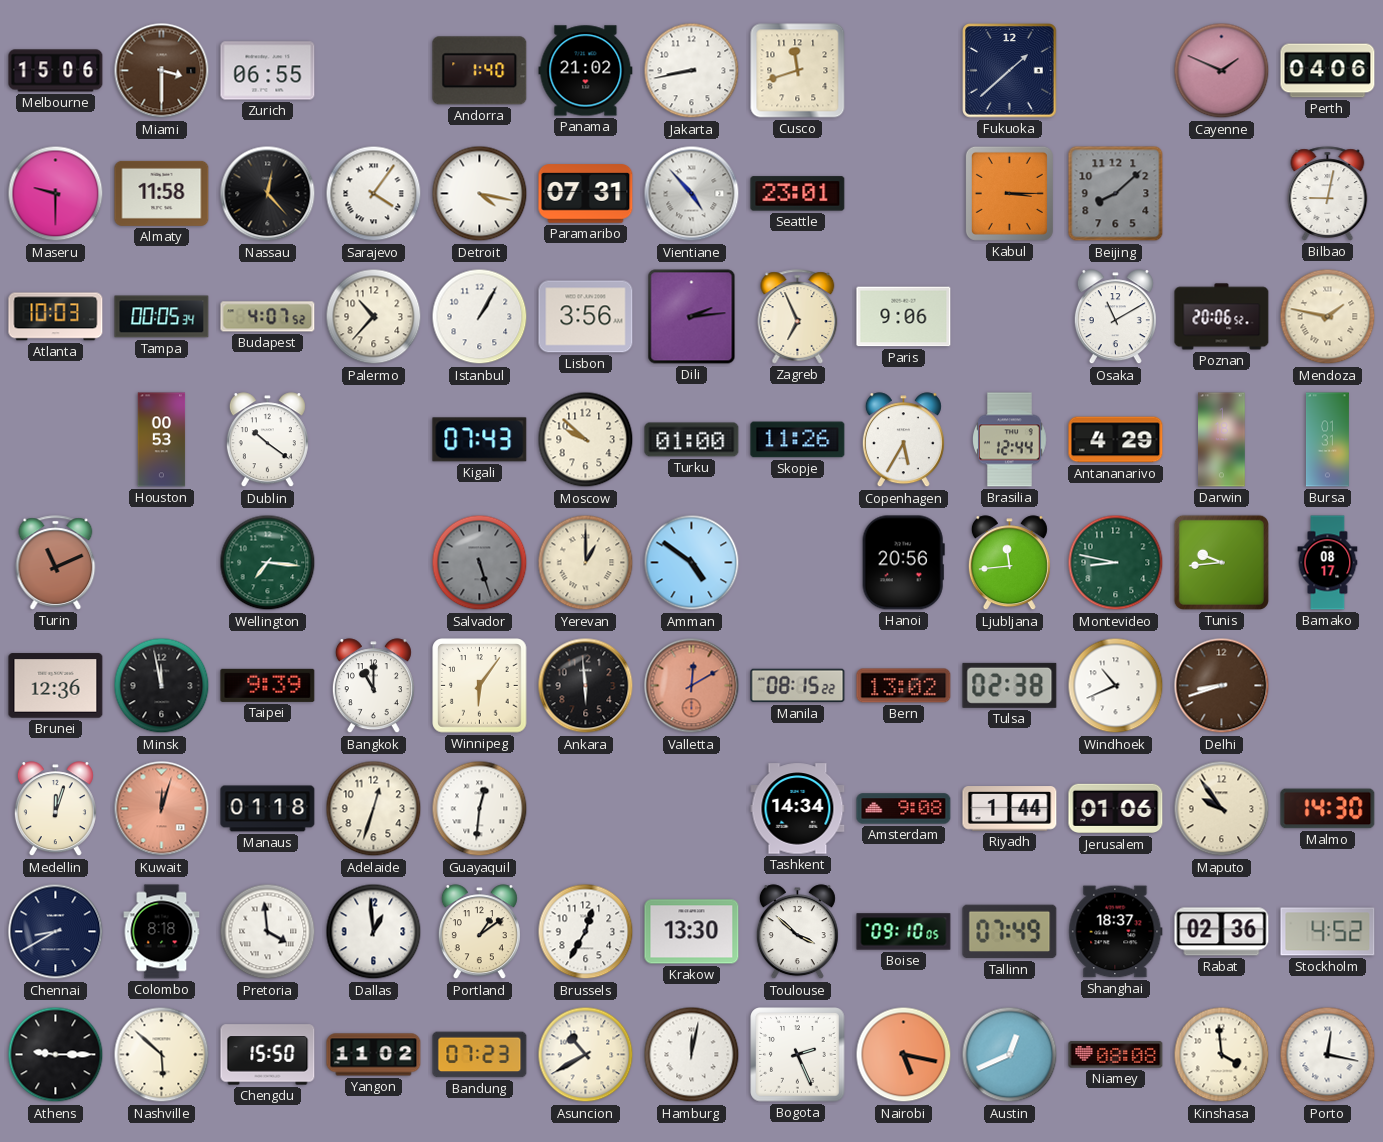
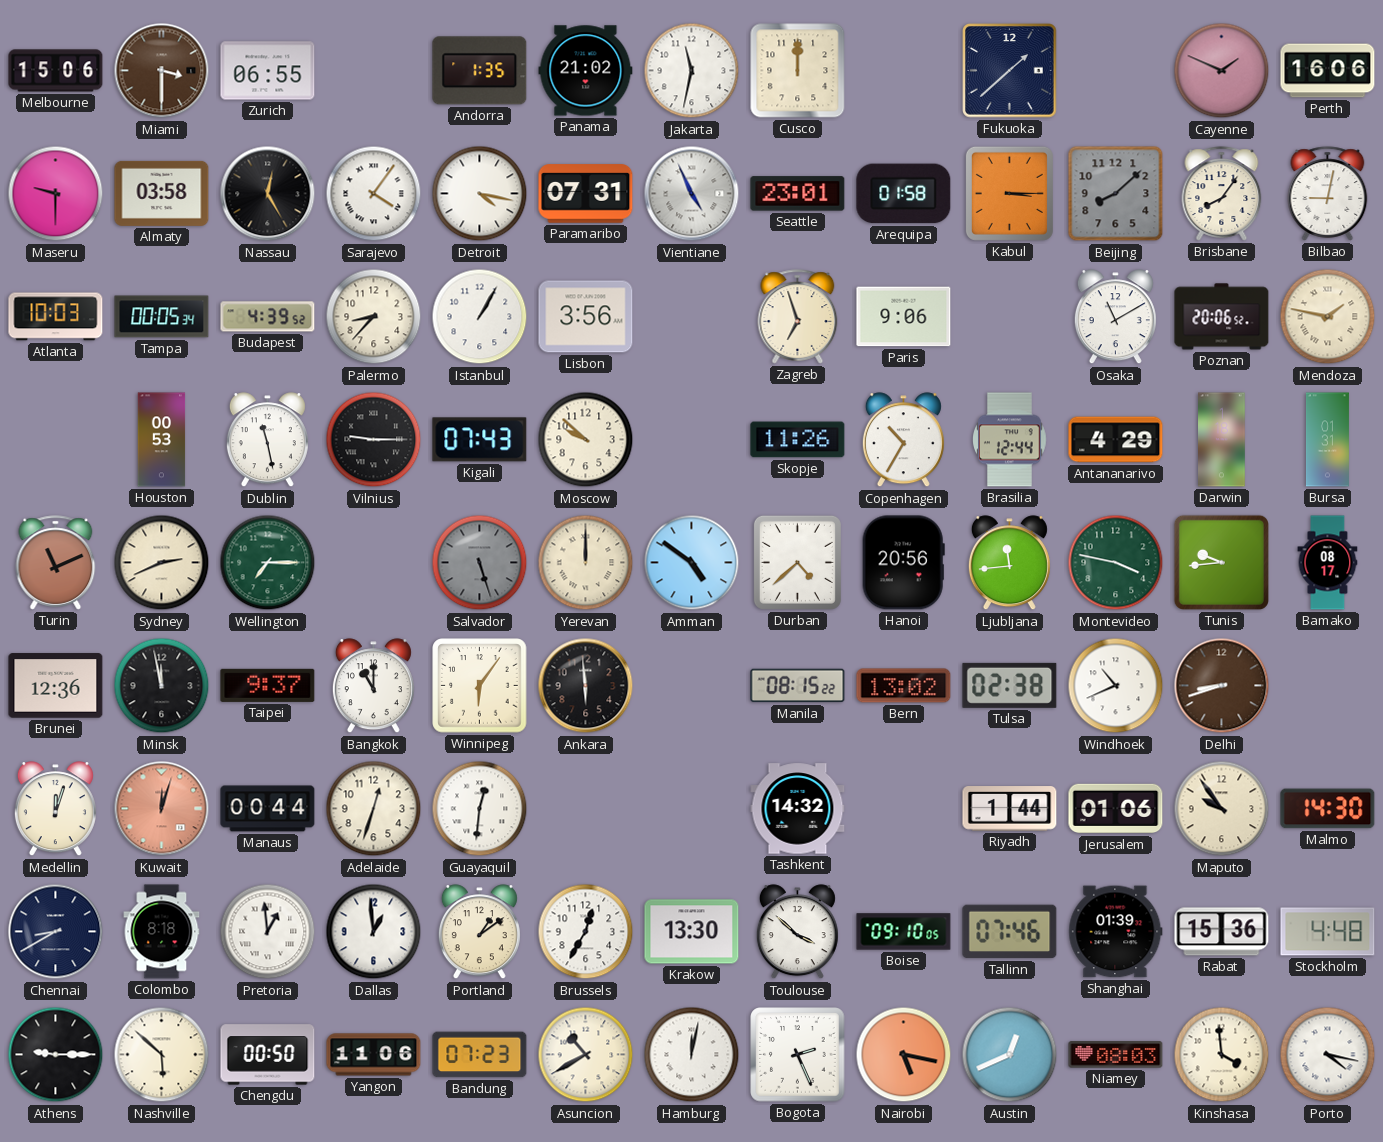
Andorra: 1:40 -> 1:35
Jakarta: 8:43 -> 11:32
Cusco: 11:42 -> 12:00
Perth: 04:06 -> 16:06
Almaty: 11:58 -> 03:58
Nassau: 12:23 -> 12:25
Vientiane: 4:53 -> 4:56
Arequipa: none -> 01:58
Brisbane: none -> 8:06
Budapest: 4:07 -> 4:39
Palermo: 10:37 -> 8:37
Dili: 2:14 -> none
Zagreb: 6:56 -> 6:57
Dublin: 10:21 -> 11:28
Vilnius: none -> 9:15
Turku: 01:00 -> none
Copenhagen: 5:35 -> 10:35
Sydney: none -> 2:41
Wellington: 7:16 -> 7:15
Yerevan: 1:00 -> 12:00
Durban: none -> 4:38
Montevideo: 8:47 -> 3:47
Taipei: 9:39 -> 9:37
Valletta: 12:10 -> none
Manaus: 01:18 -> 00:44
Tashkent: 14:34 -> 14:32
Amsterdam: 9:08 -> none
Pretoria: 3:59 -> 12:59
Tallinn: 07:49 -> 07:46
Shanghai: 18:37 -> 01:39
Rabat: 02:36 -> 15:36
Stockholm: 4:52 -> 4:48
Chengdu: 15:50 -> 00:50
Yangon: 11:02 -> 11:06
Niamey: 08:08 -> 08:03
Porto: 12:17 -> 4:17
